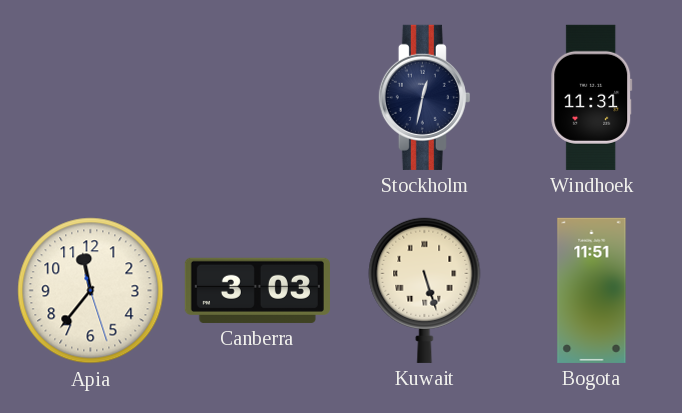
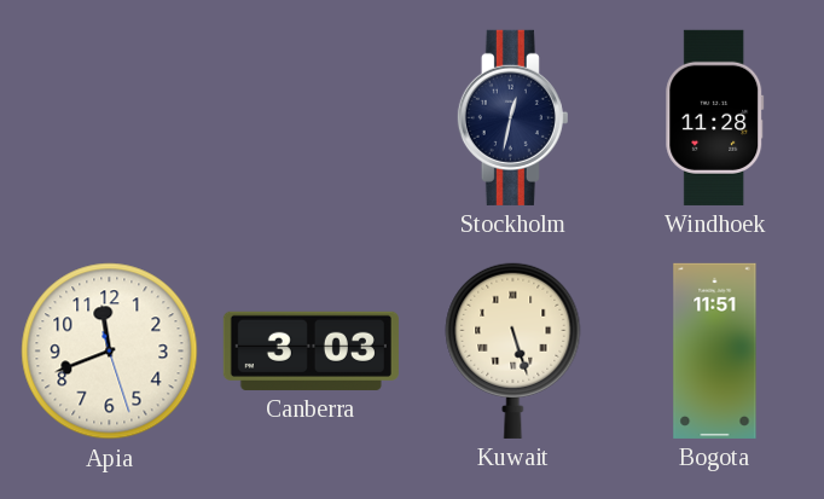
Windhoek: 11:31 -> 11:28
Apia: 11:36 -> 11:41
